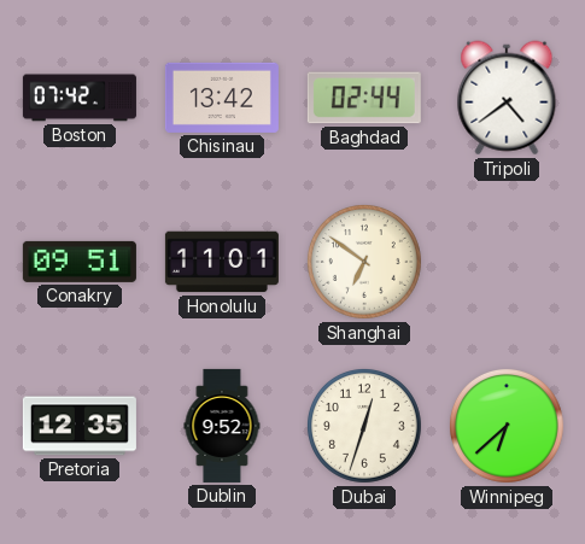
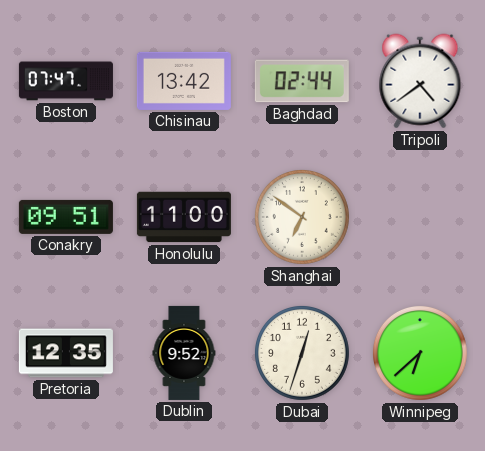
Boston: 07:42 -> 07:47
Honolulu: 11:01 -> 11:00
